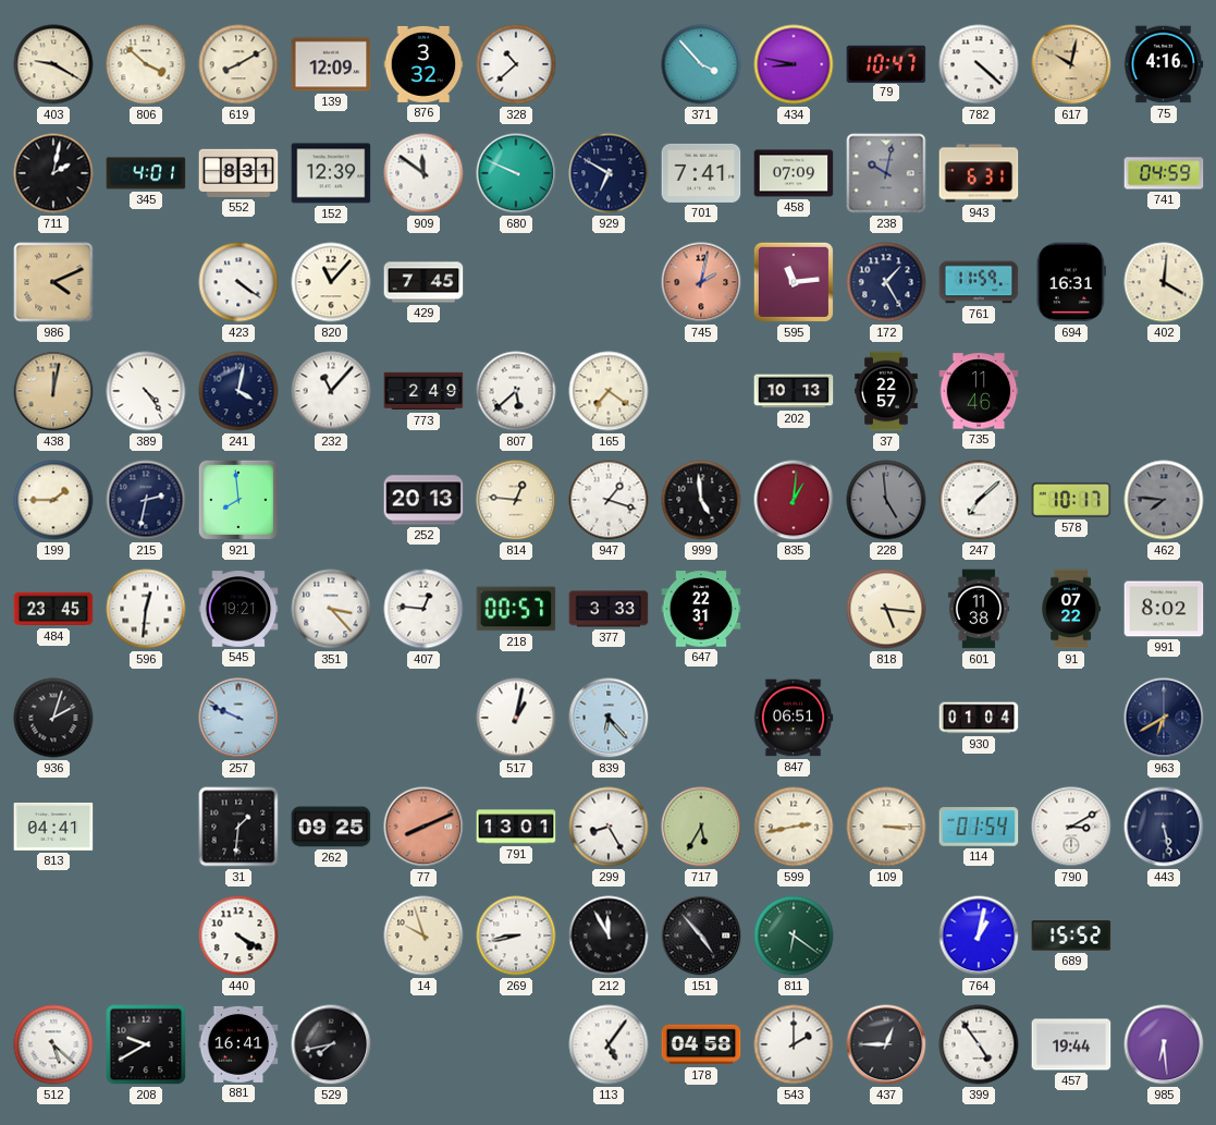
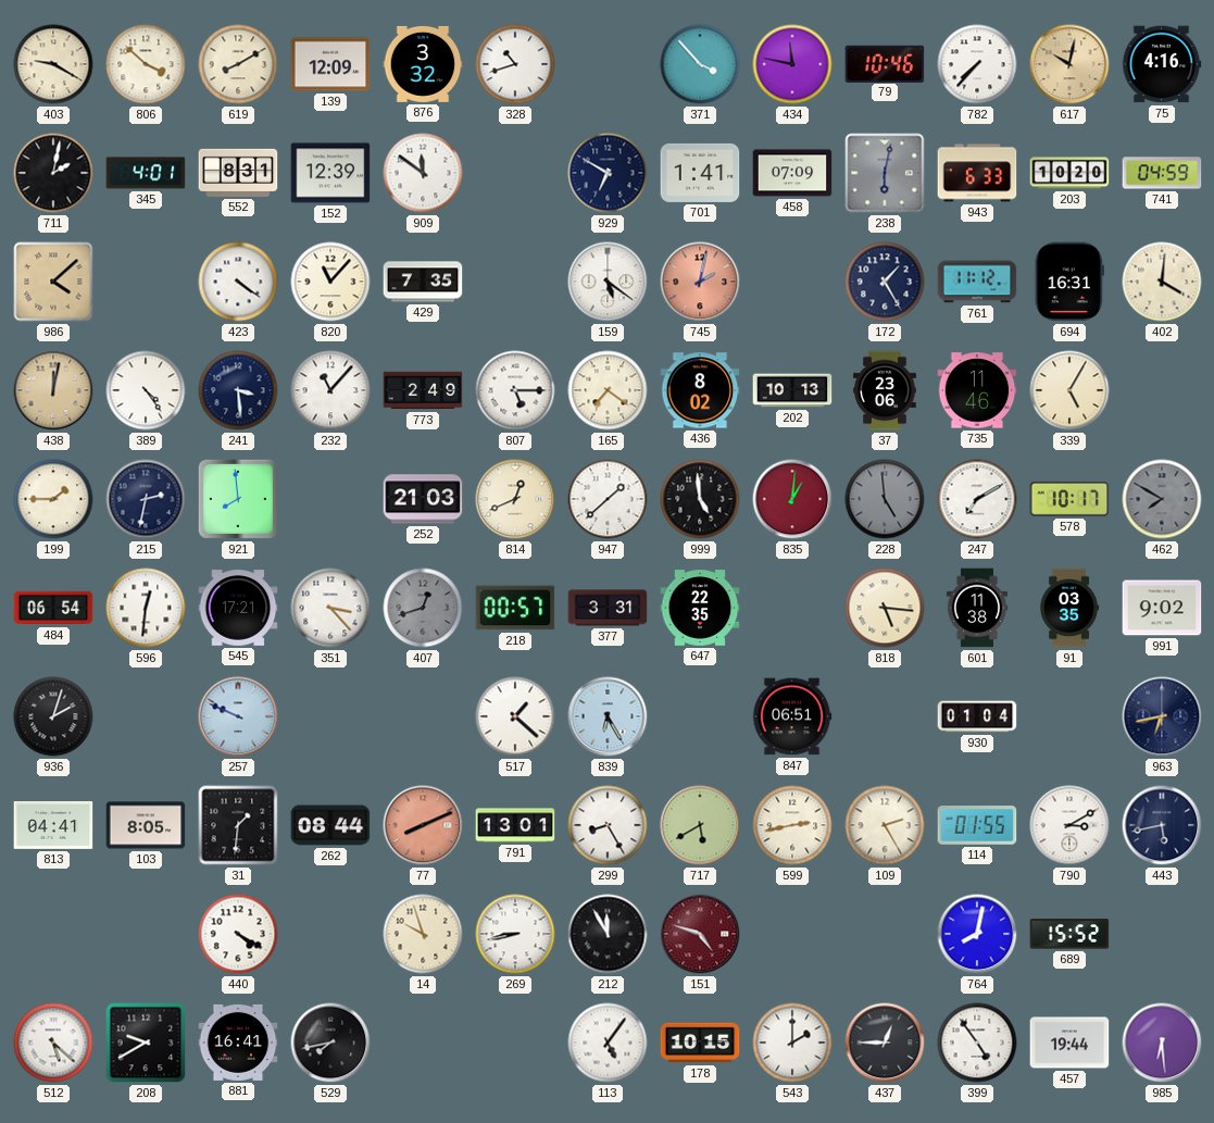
328: 10:38 -> 10:42
434: 8:47 -> 11:47
79: 10:47 -> 10:46
782: 4:22 -> 7:37
680: 9:49 -> none
701: 7:41 -> 1:41
238: 10:02 -> 6:02
943: 6:31 -> 6:33
203: none -> 10:20
986: 4:11 -> 4:08
429: 7:45 -> 7:35
159: none -> 5:21
595: 11:14 -> none
761: 11:59 -> 11:12
241: 4:02 -> 3:29
807: 5:38 -> 5:15
436: none -> 8:02
37: 22:57 -> 23:06
339: none -> 5:05
252: 20:13 -> 21:03
814: 12:46 -> 12:41
947: 1:18 -> 1:38
247: 7:08 -> 7:10
462: 7:46 -> 7:50
484: 23:45 -> 06:54
545: 19:21 -> 17:21
407: 12:46 -> 12:42
407 dial: white -> grey
377: 3:33 -> 3:31
647: 22:31 -> 22:35
91: 07:22 -> 03:35
991: 8:02 -> 9:02
517: 1:02 -> 1:22
839: 6:23 -> 6:25
963: 6:40 -> 6:43
103: none -> 8:05
262: 09:25 -> 08:44
717: 5:35 -> 5:40
109: 3:15 -> 2:25
114: 01:54 -> 01:55
443: 5:28 -> 5:43
151: 4:53 -> 4:48
151 dial: black -> burgundy
811: 6:21 -> none
764: 1:02 -> 8:02
178: 04:58 -> 10:15
